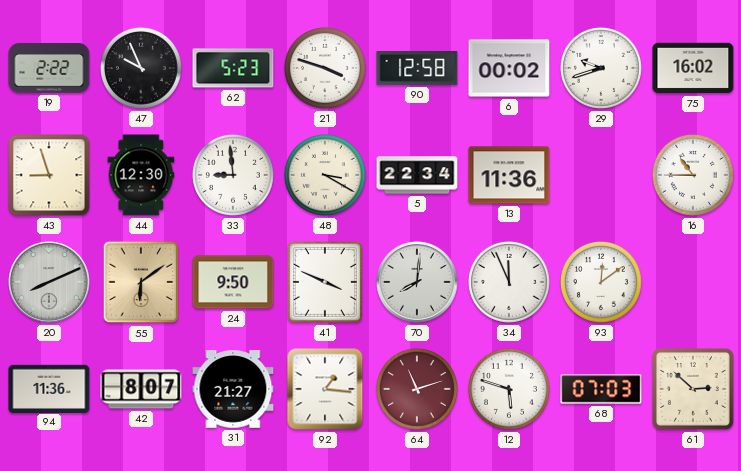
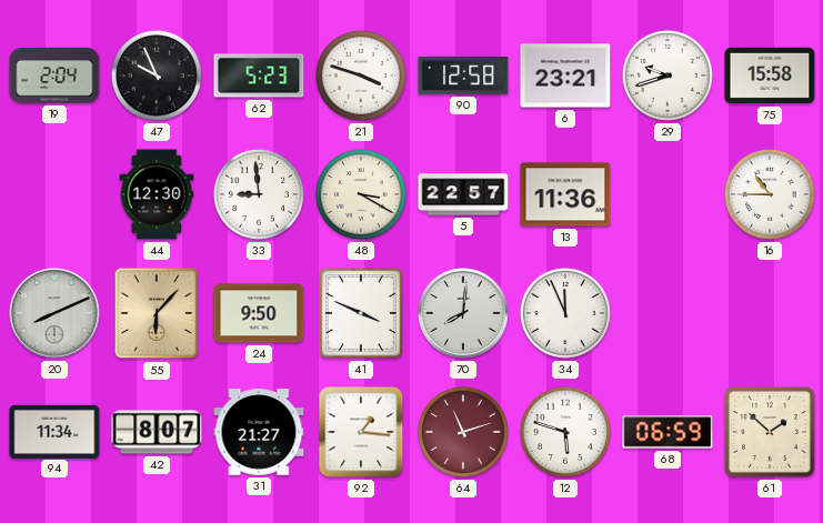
19: 2:22 -> 2:04
6: 00:02 -> 23:21
75: 16:02 -> 15:58
43: 8:57 -> none
5: 22:34 -> 22:57
55: 6:09 -> 6:07
93: 12:09 -> none
94: 11:36 -> 11:34
68: 07:03 -> 06:59
61: 2:52 -> 1:52
